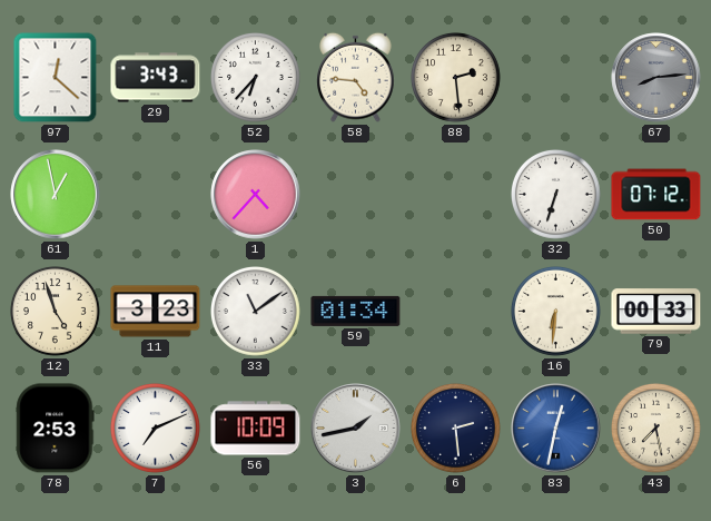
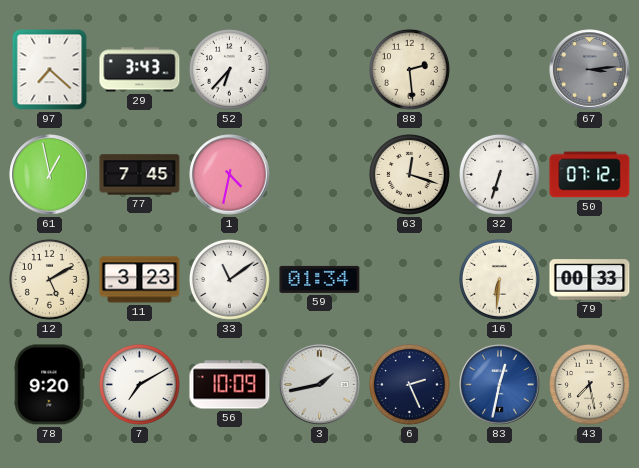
97: 12:22 -> 7:22
58: 4:46 -> none
67: 8:14 -> 3:14
77: none -> 7:45
1: 4:37 -> 4:32
63: none -> 12:18
12: 4:57 -> 5:10
78: 2:53 -> 9:20
7: 7:11 -> 7:10
6: 2:29 -> 2:26
